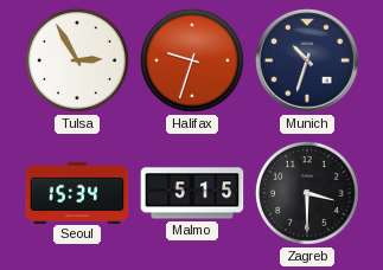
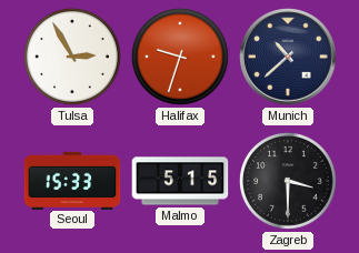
Munich: 10:33 -> 10:38
Seoul: 15:34 -> 15:33
